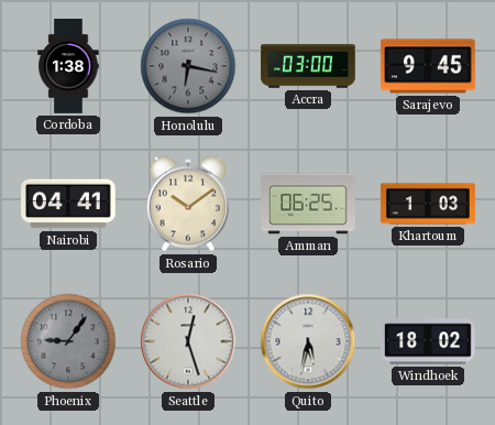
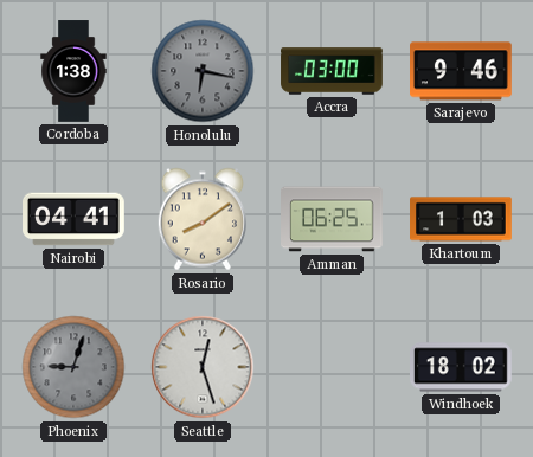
Sarajevo: 9:45 -> 9:46
Rosario: 10:09 -> 8:09
Phoenix: 9:06 -> 9:03
Quito: 5:32 -> none
